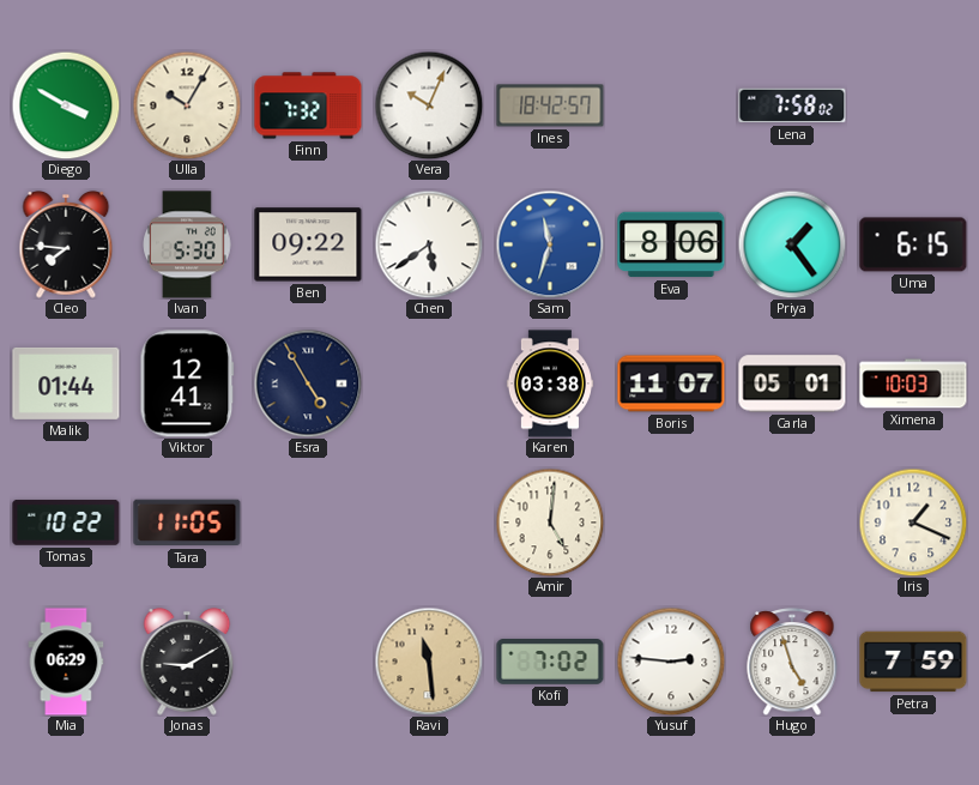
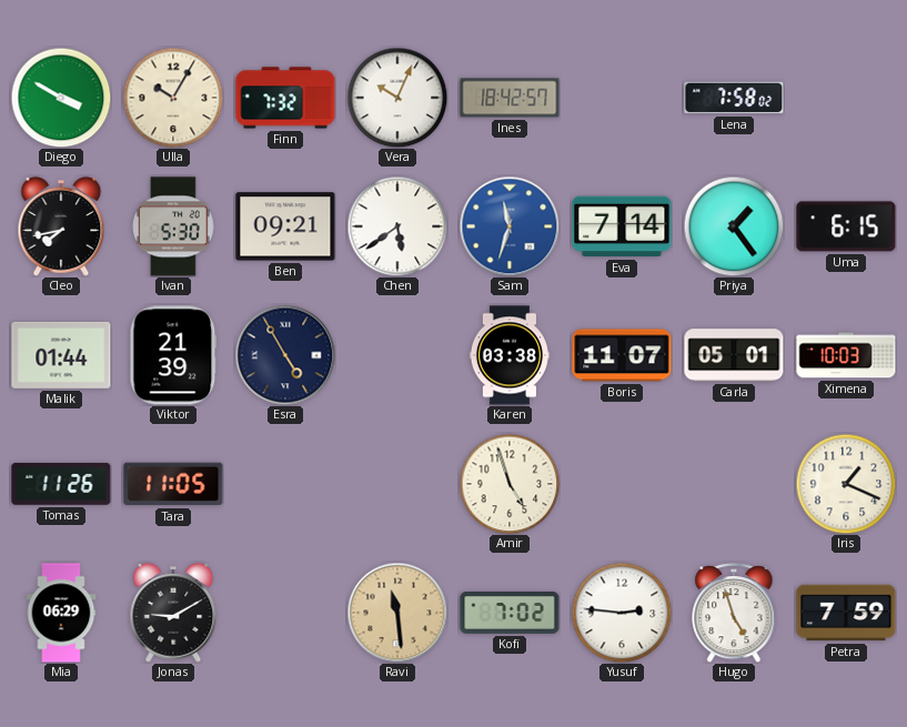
Cleo: 7:46 -> 7:43
Ben: 09:22 -> 09:21
Eva: 8:06 -> 7:14
Viktor: 12:41 -> 21:39
Tomas: 10:22 -> 11:26
Amir: 5:01 -> 4:57
